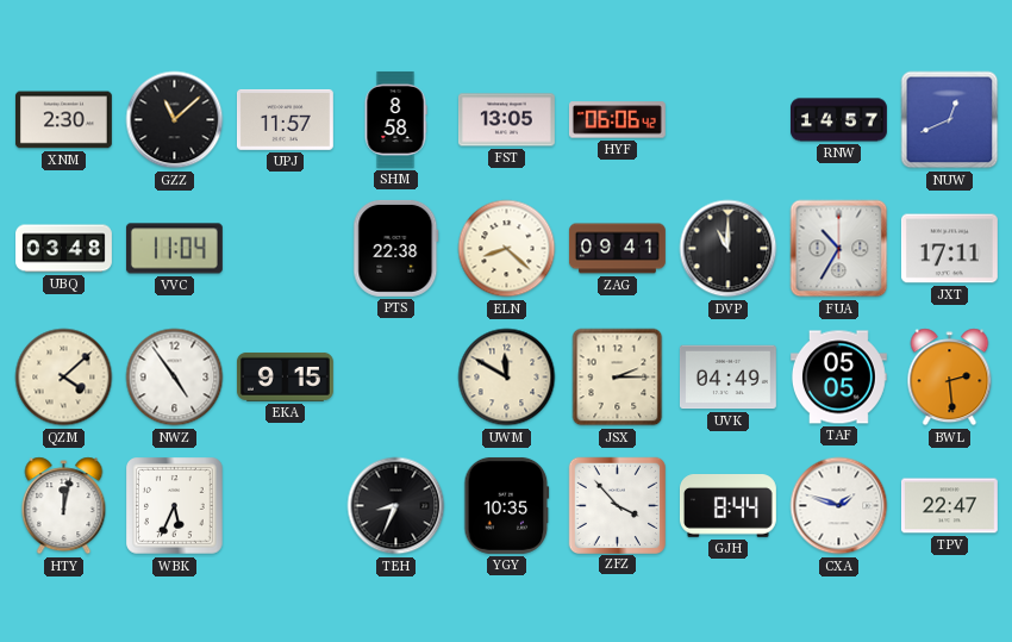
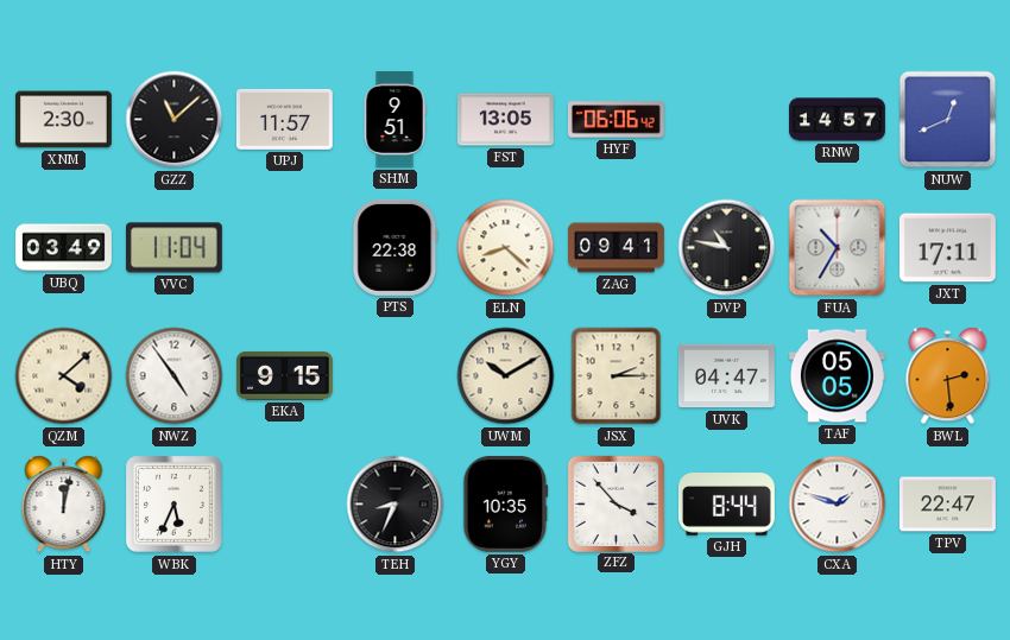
SHM: 8:58 -> 9:51
UBQ: 03:48 -> 03:49
DVP: 11:00 -> 10:47
UWM: 11:50 -> 10:10
UVK: 04:49 -> 04:47
